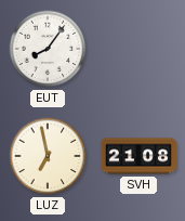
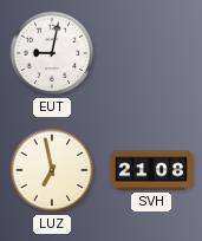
EUT: 8:06 -> 9:02
